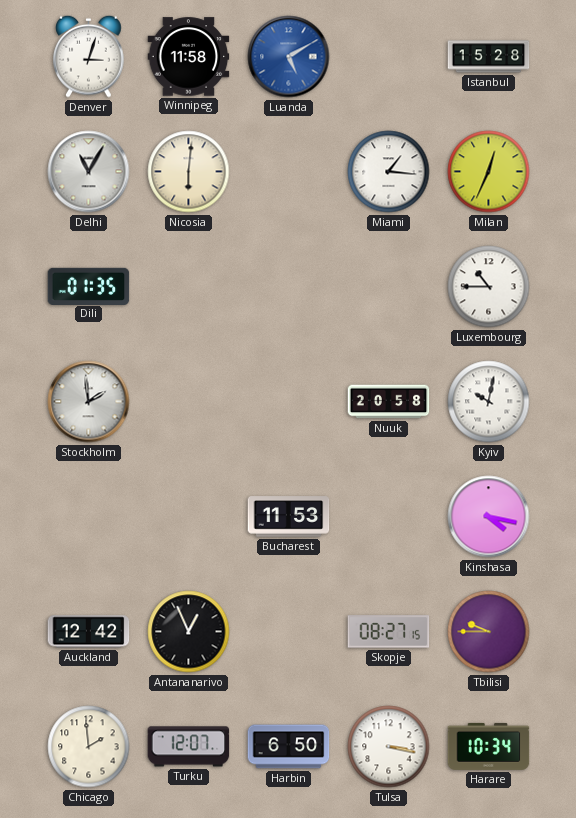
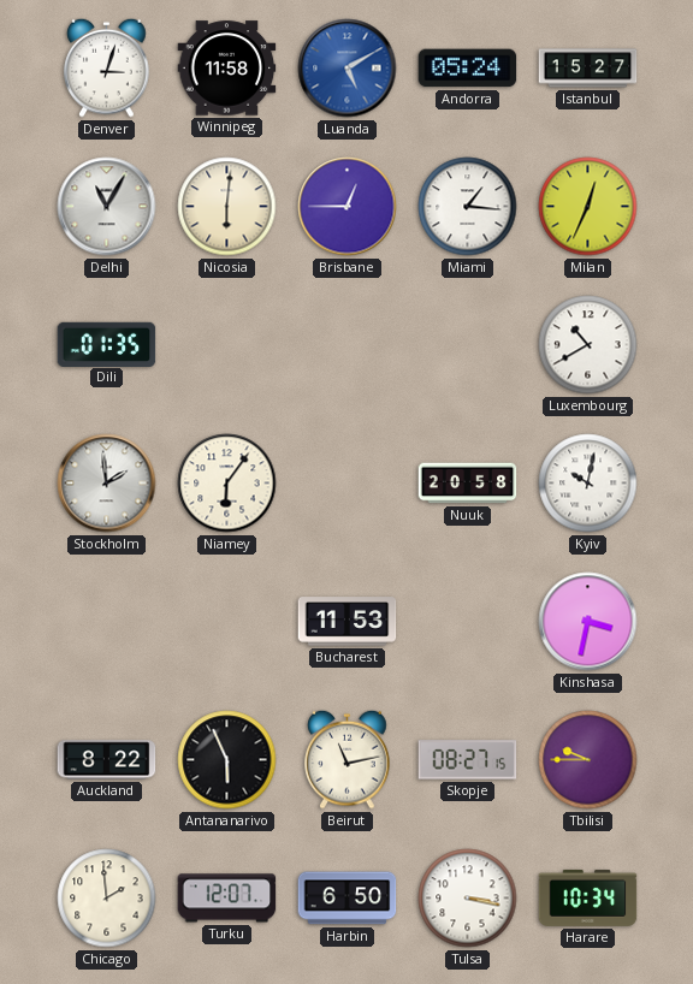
Andorra: none -> 05:24
Istanbul: 15:28 -> 15:27
Brisbane: none -> 12:45
Luxembourg: 10:45 -> 10:40
Niamey: none -> 6:06
Kinshasa: 4:17 -> 3:32
Auckland: 12:42 -> 8:22
Antananarivo: 12:56 -> 5:56
Beirut: none -> 11:13
